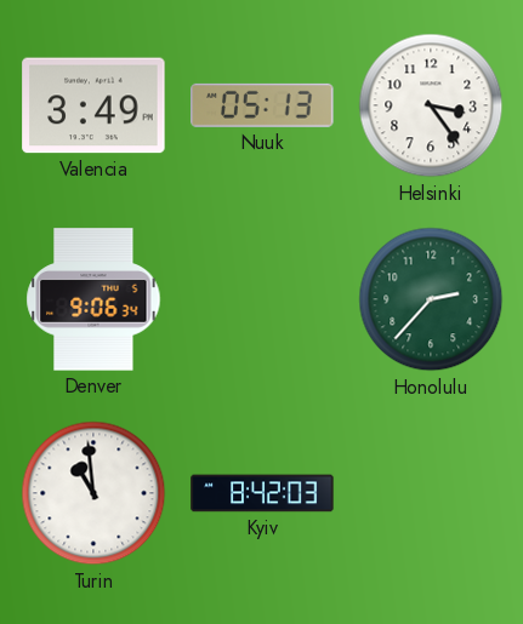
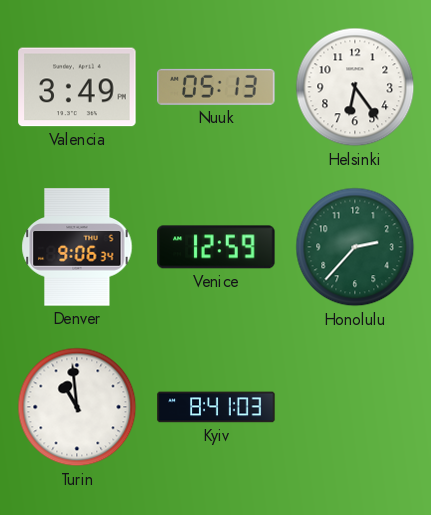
Helsinki: 3:24 -> 6:24
Venice: none -> 12:59
Kyiv: 8:42 -> 8:41
